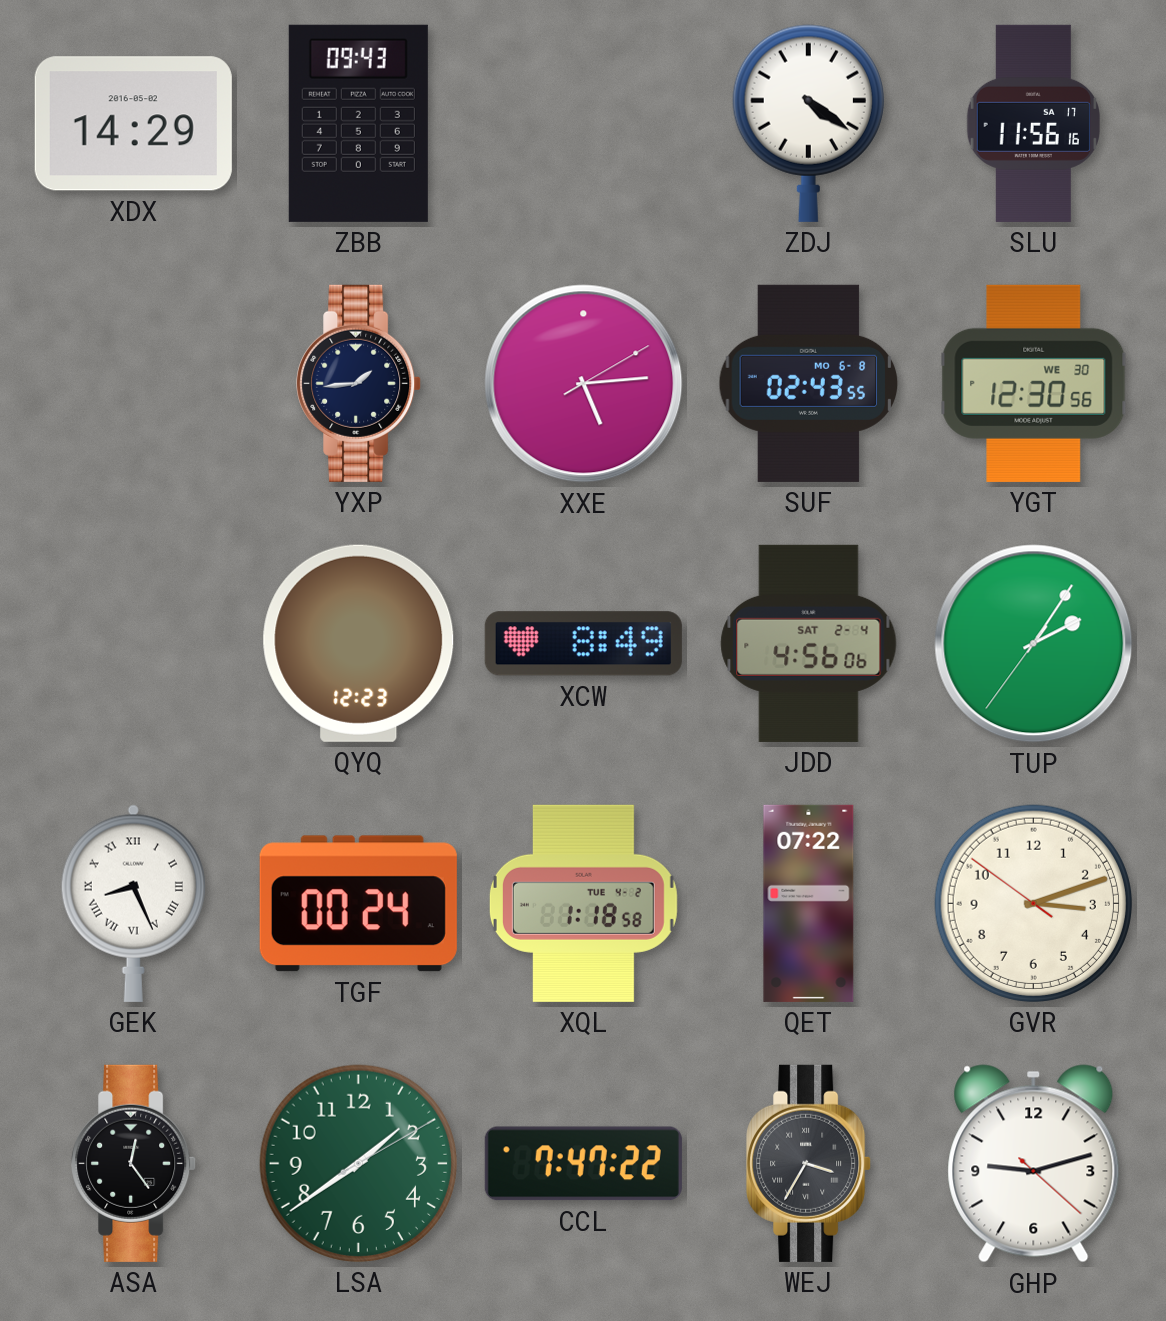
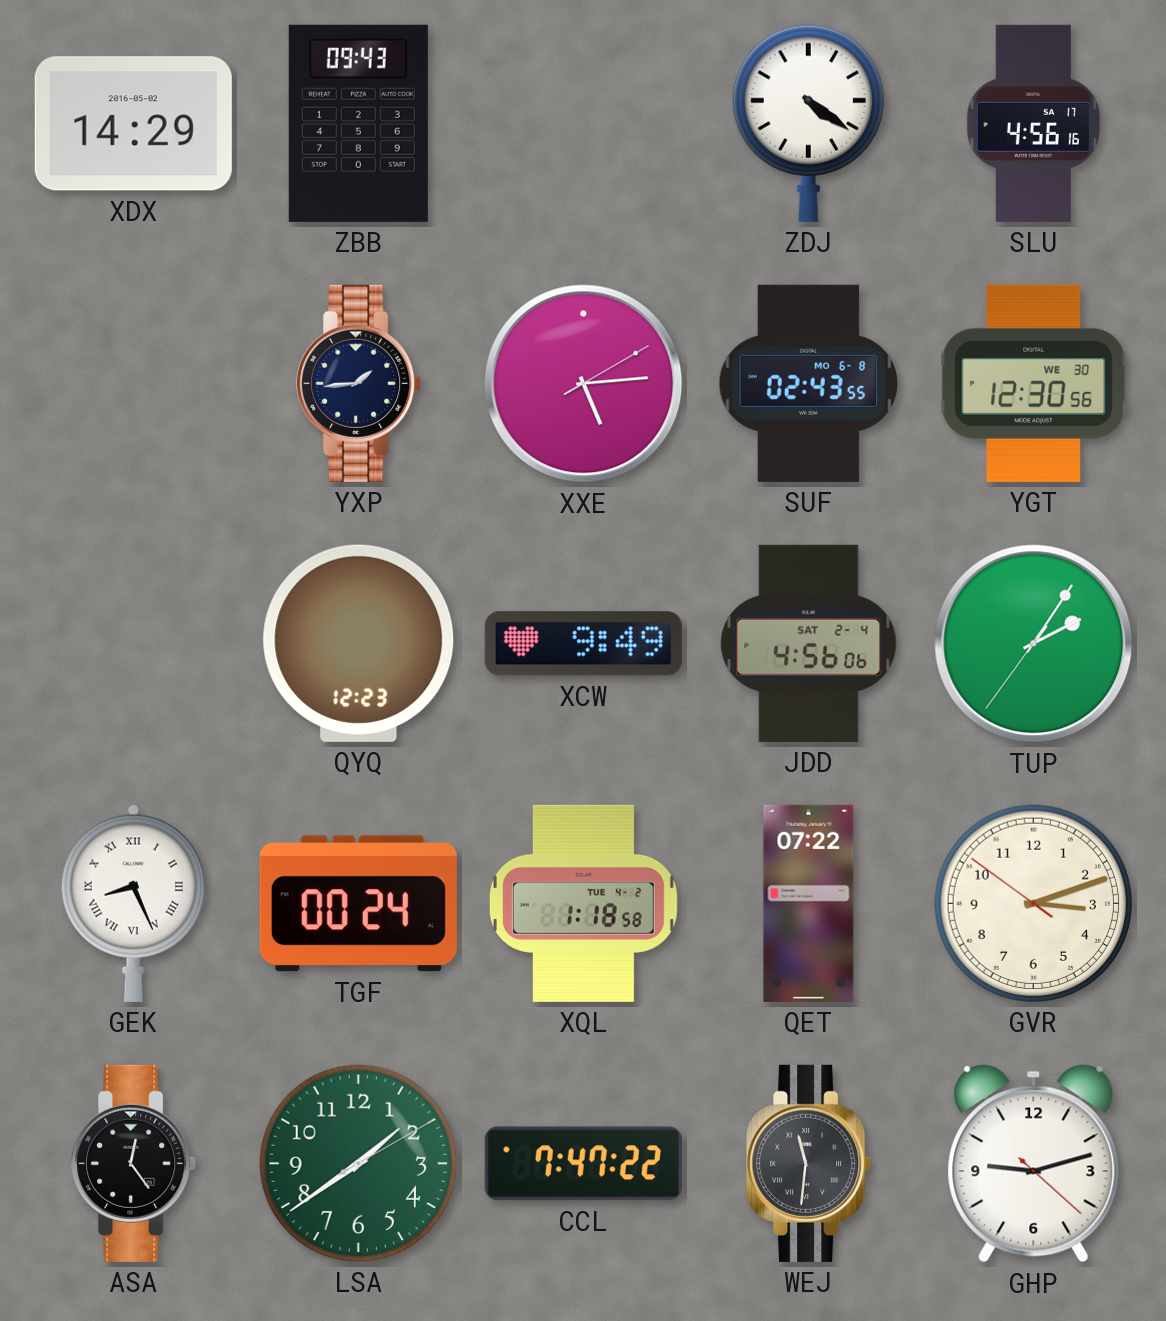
SLU: 11:56 -> 4:56
XCW: 8:49 -> 9:49
WEJ: 3:35 -> 11:31
